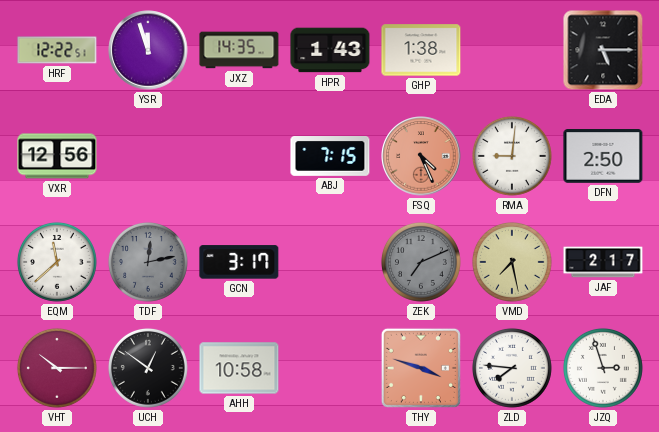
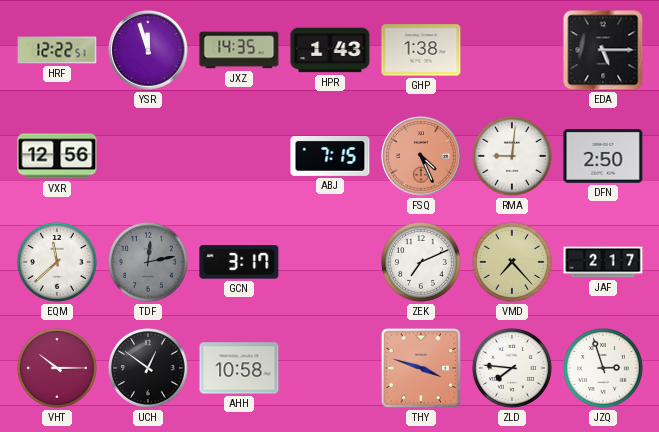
ZEK dial: grey -> white
VMD: 7:28 -> 7:23
